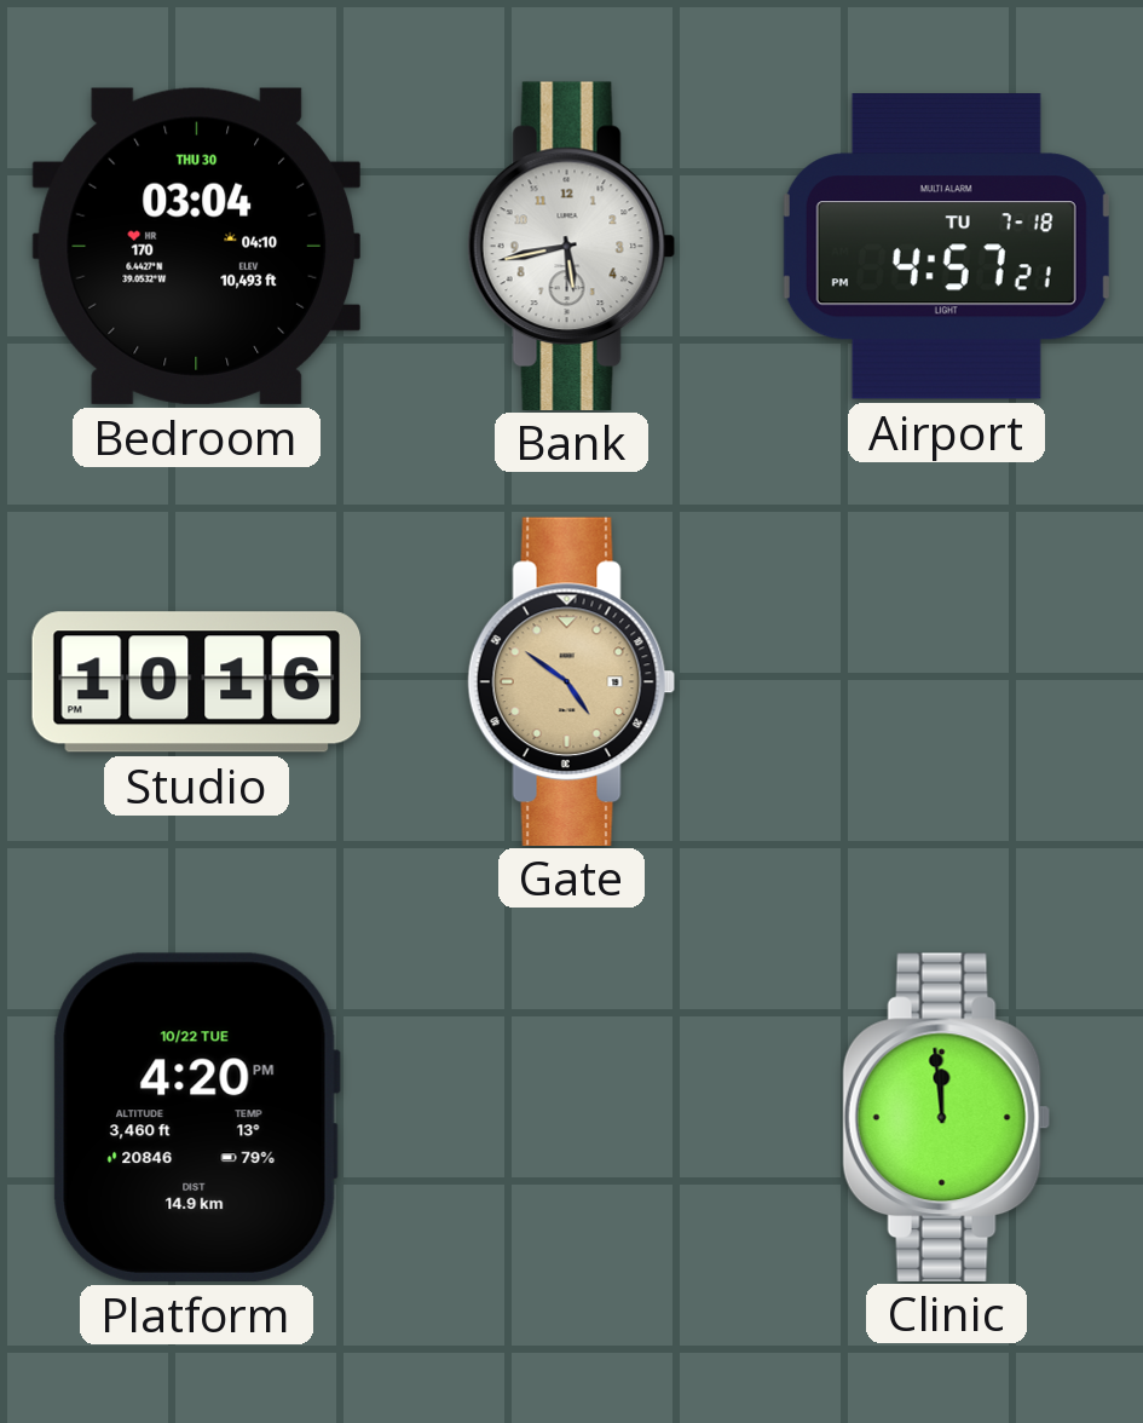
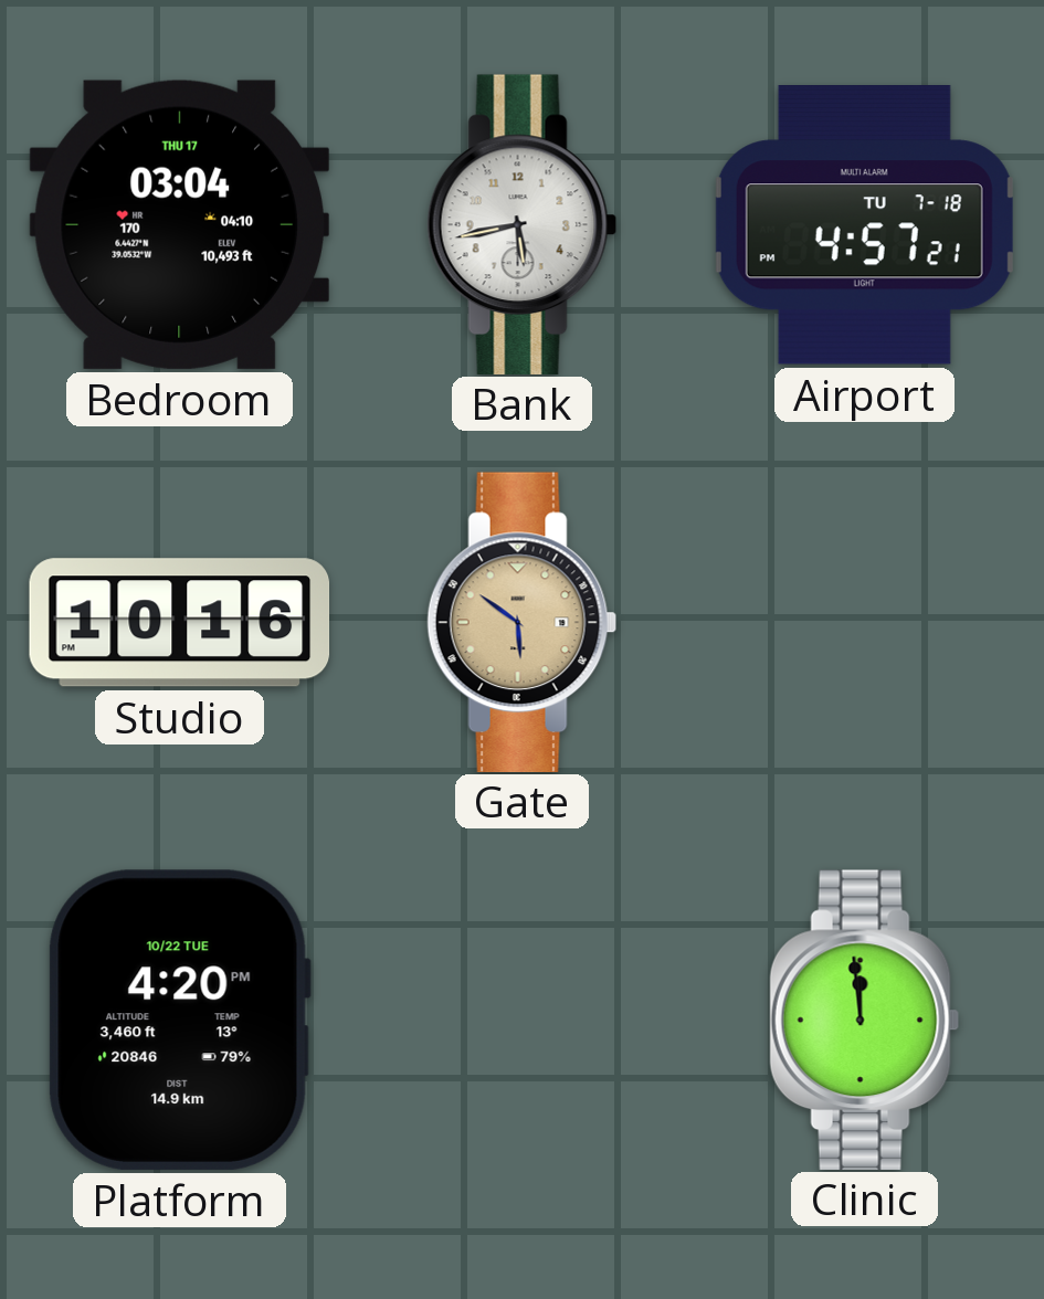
Bedroom date: THU 30 -> THU 17
Gate: 4:51 -> 5:51
